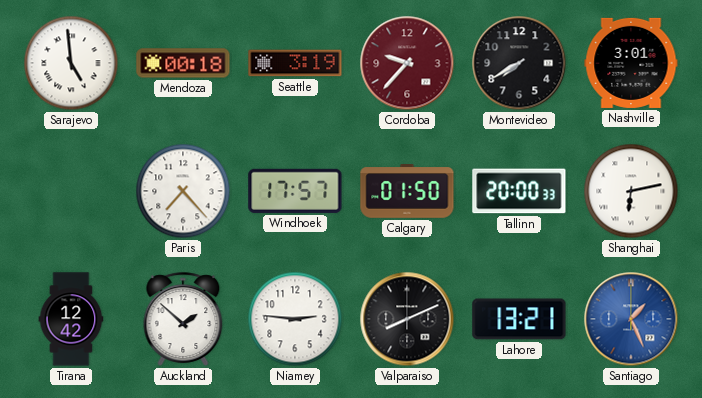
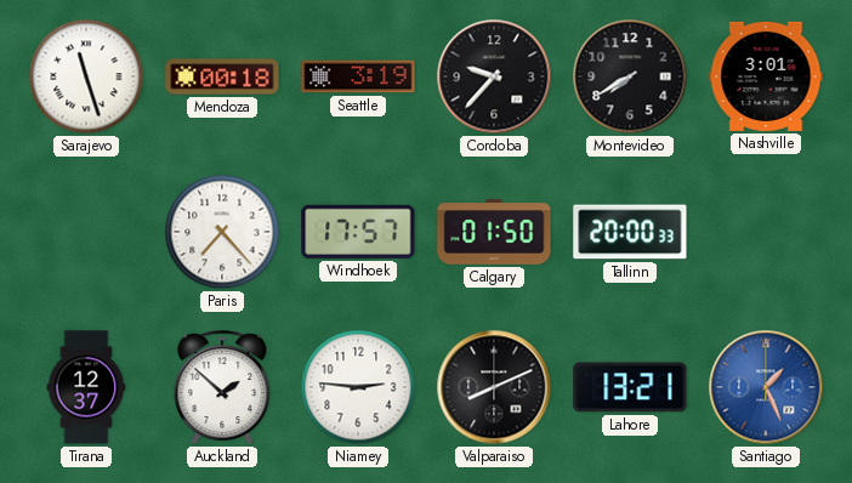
Sarajevo: 4:59 -> 11:27
Cordoba dial: burgundy -> black
Shanghai: 6:13 -> none
Tirana: 12:42 -> 12:37
